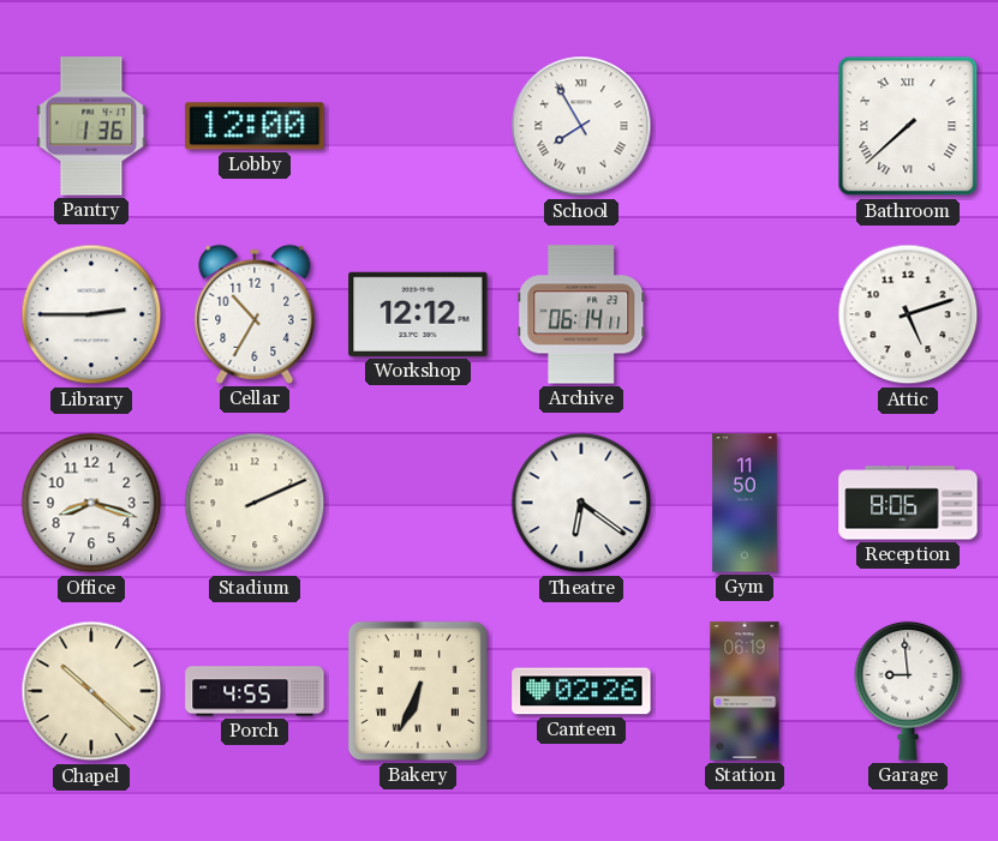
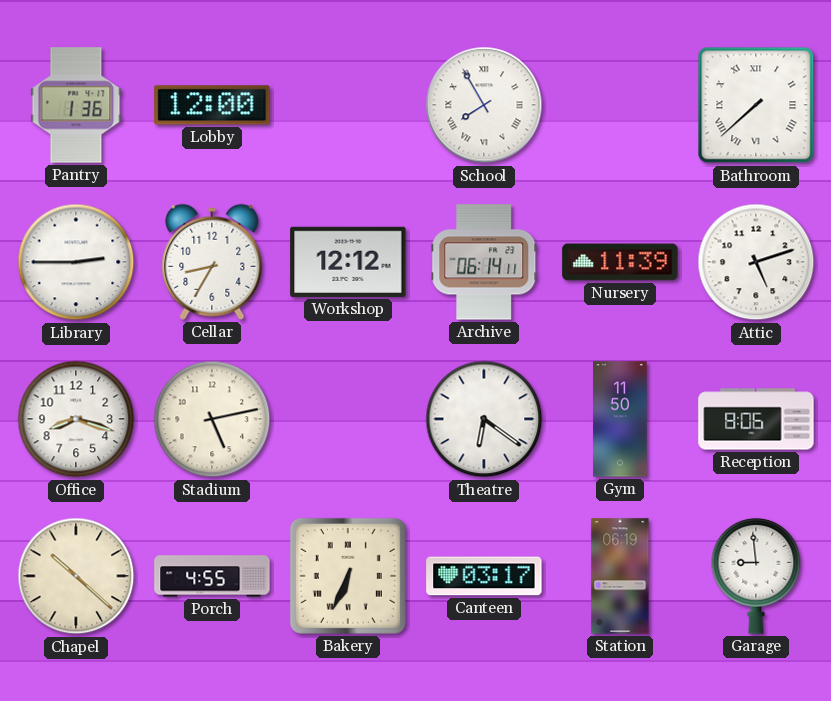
Cellar: 10:35 -> 8:35
Nursery: none -> 11:39
Stadium: 2:11 -> 5:13
Canteen: 02:26 -> 03:17
